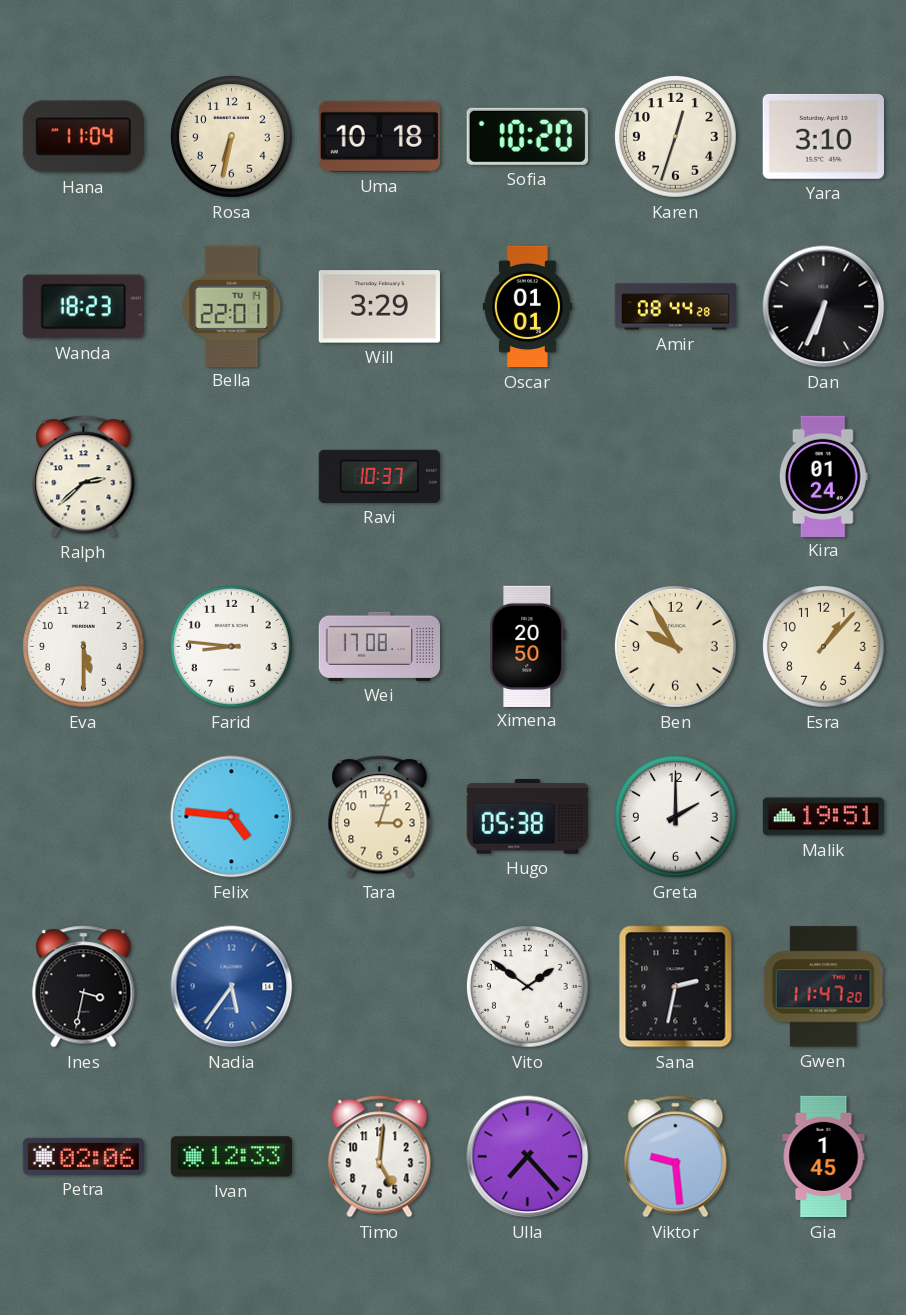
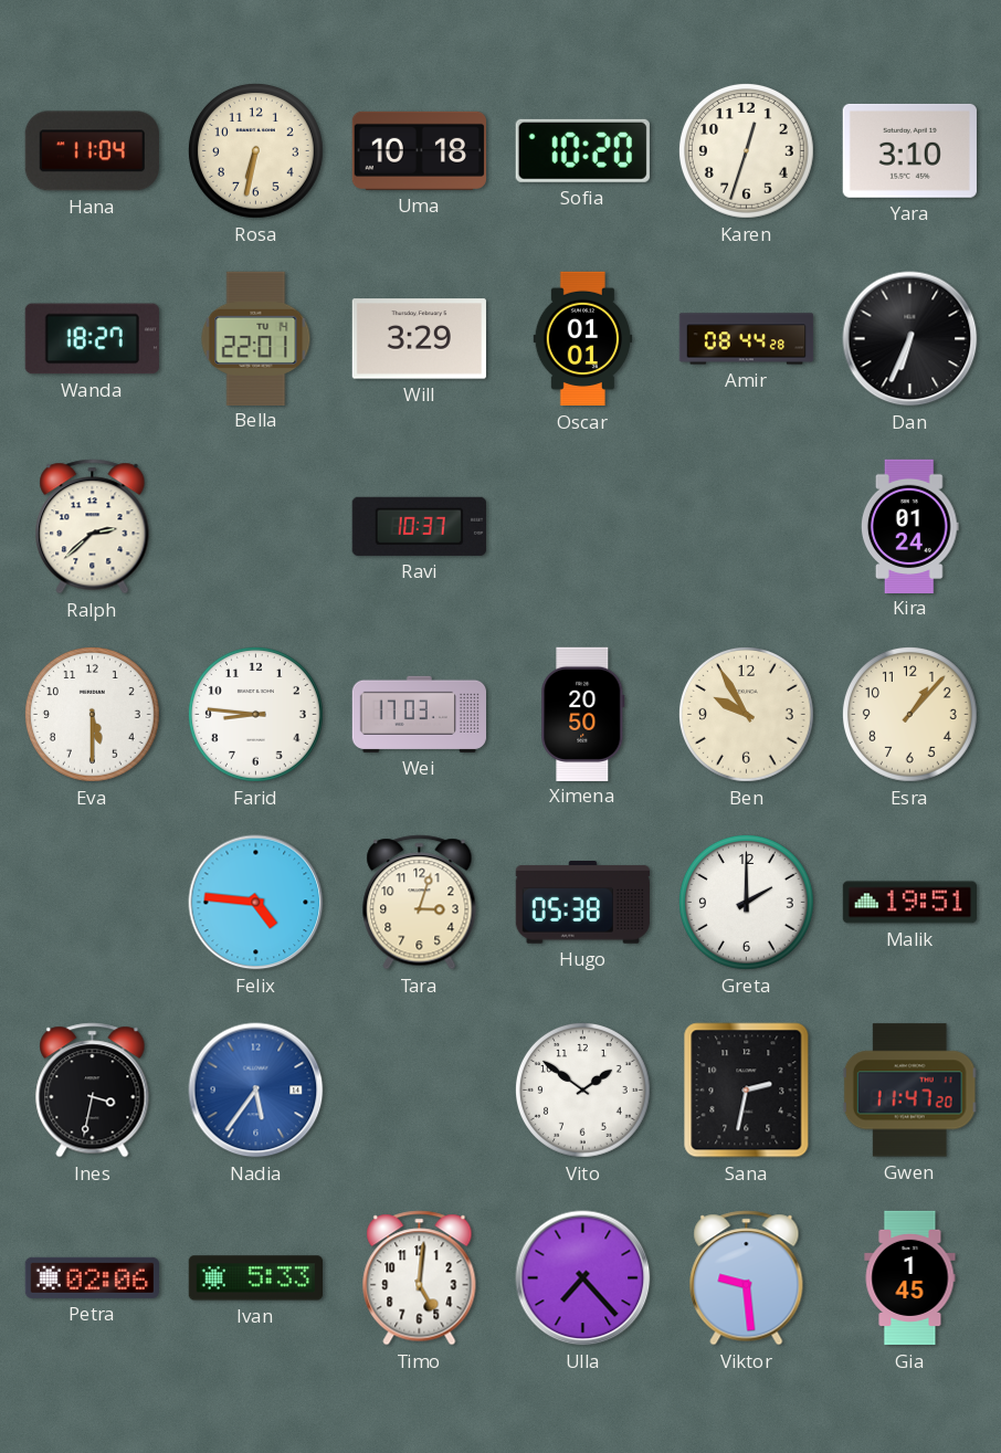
Wanda: 18:23 -> 18:27
Wei: 17:08 -> 17:03
Ivan: 12:33 -> 5:33
